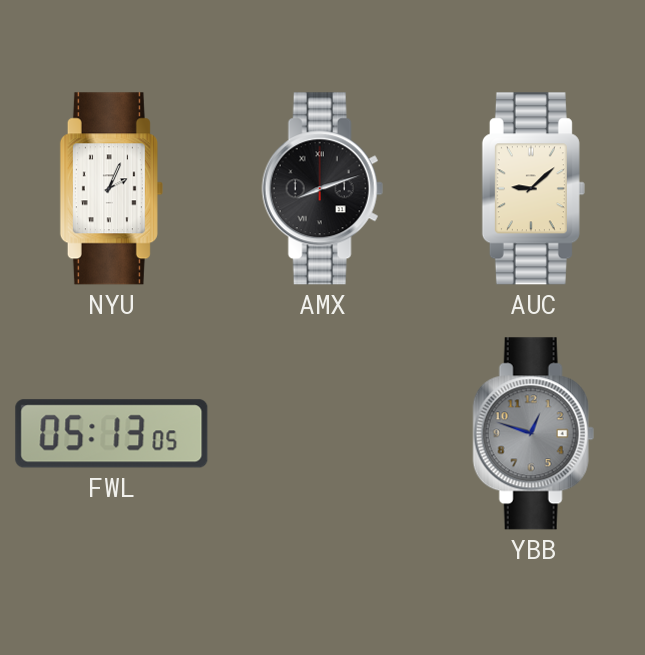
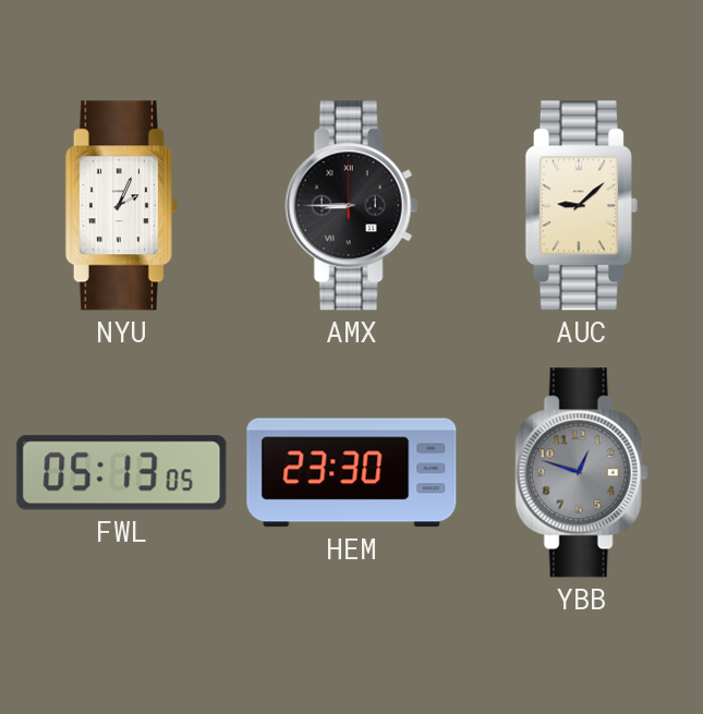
AMX: 8:12 -> 8:45
HEM: none -> 23:30
